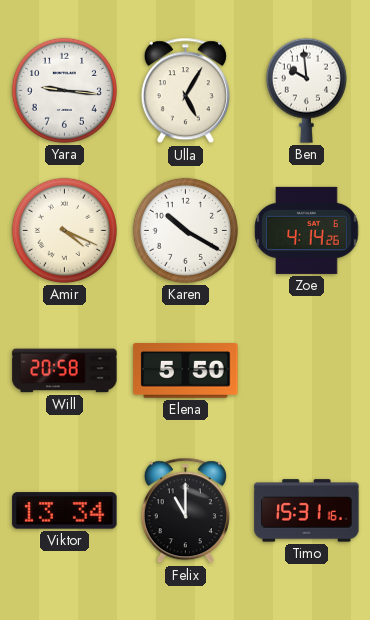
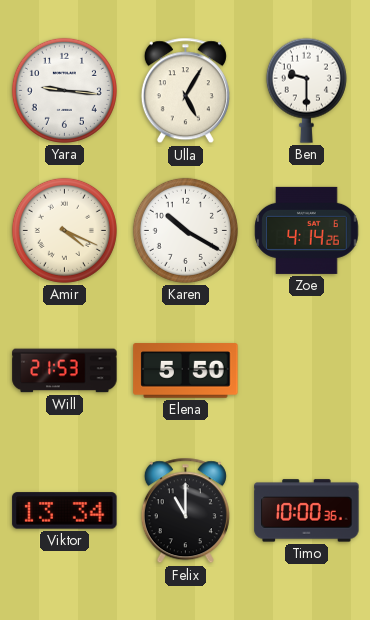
Ben: 9:59 -> 9:30
Will: 20:58 -> 21:53
Timo: 15:31 -> 10:00
